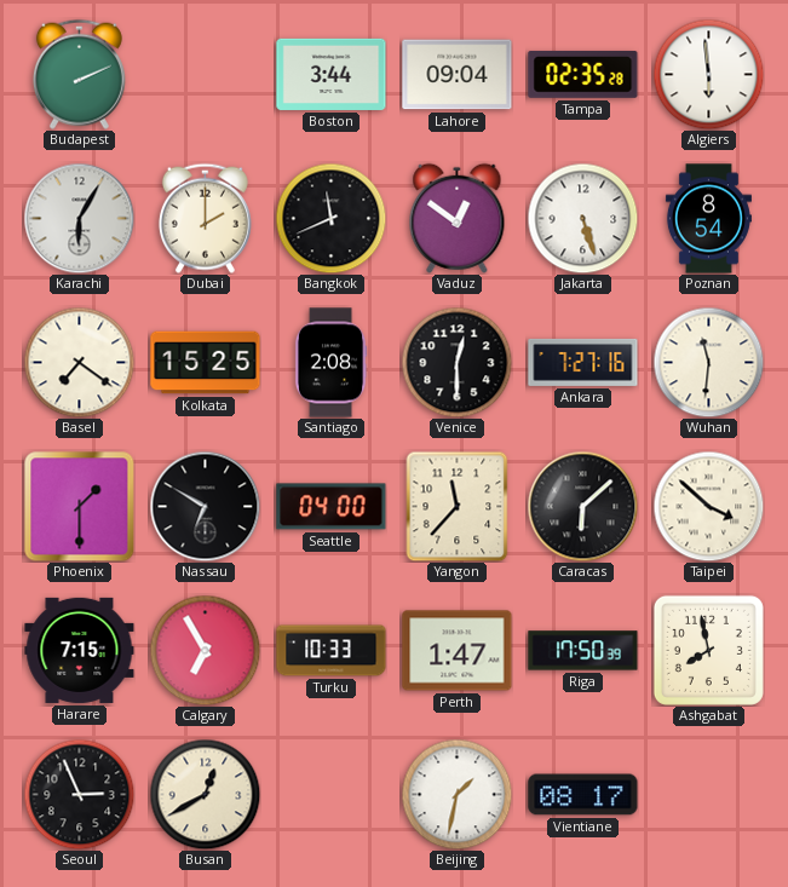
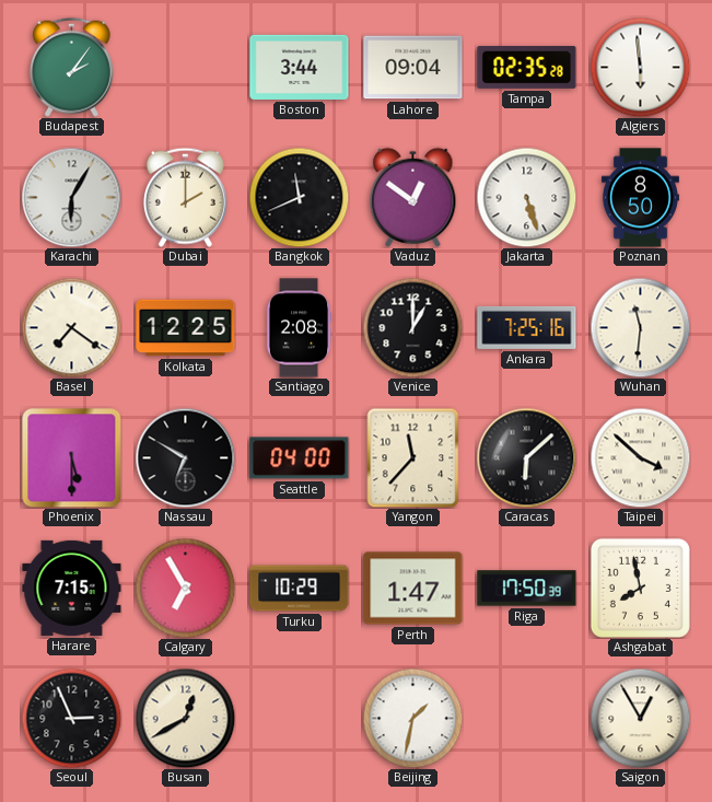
Budapest: 2:11 -> 2:06
Poznan: 8:54 -> 8:50
Kolkata: 15:25 -> 12:25
Venice: 12:30 -> 1:00
Ankara: 7:27 -> 7:25
Phoenix: 1:30 -> 5:30
Turku: 10:33 -> 10:29
Vientiane: 08:17 -> none
Saigon: none -> 12:55
